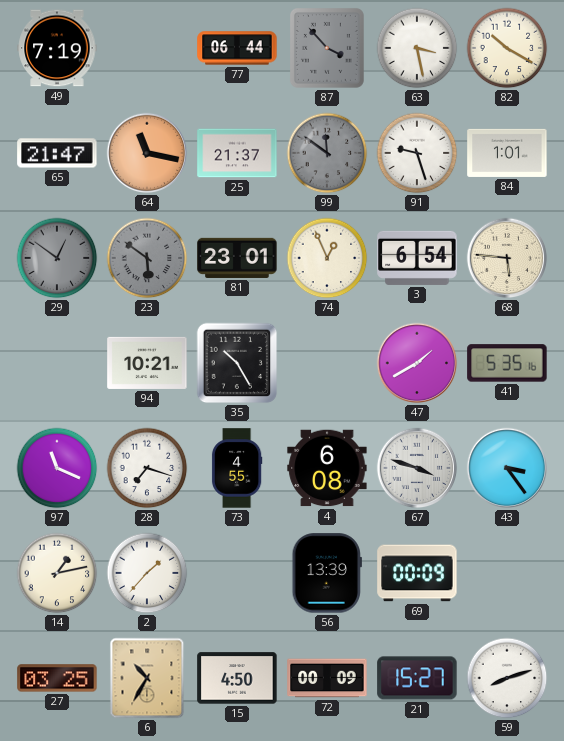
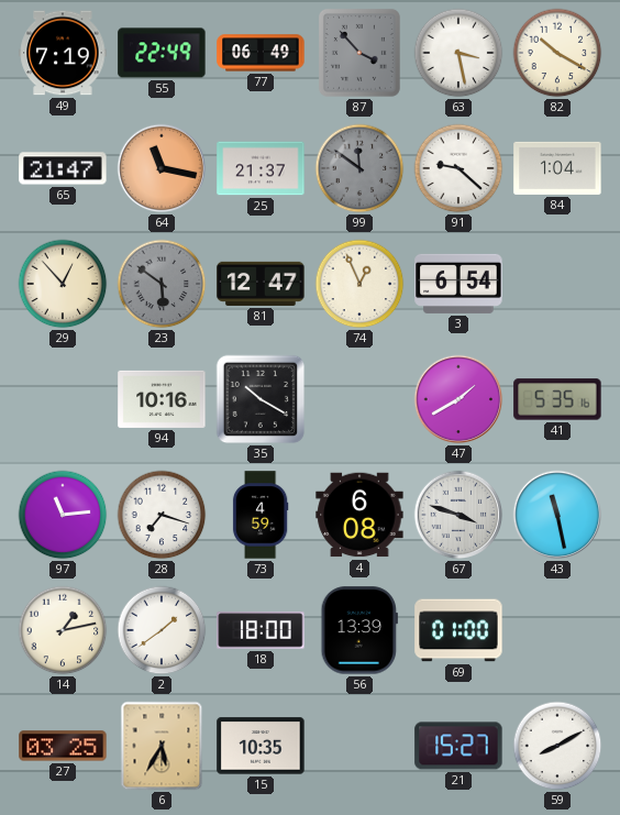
55: none -> 22:49
77: 06:44 -> 06:49
91: 9:27 -> 9:22
84: 1:01 -> 1:04
29: 12:51 -> 12:53
29 dial: grey -> cream
81: 23:01 -> 12:47
68: 5:46 -> none
94: 10:21 -> 10:16
35: 10:25 -> 10:20
97: 11:19 -> 11:14
73: 4:55 -> 4:59
43: 3:24 -> 11:28
2: 1:37 -> 1:39
18: none -> 18:00
69: 00:09 -> 01:00
6: 10:35 -> 5:35
15: 4:50 -> 10:35
72: 00:09 -> none
59: 8:12 -> 8:10
